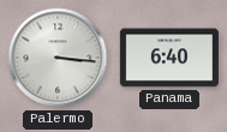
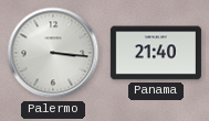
Panama: 6:40 -> 21:40
